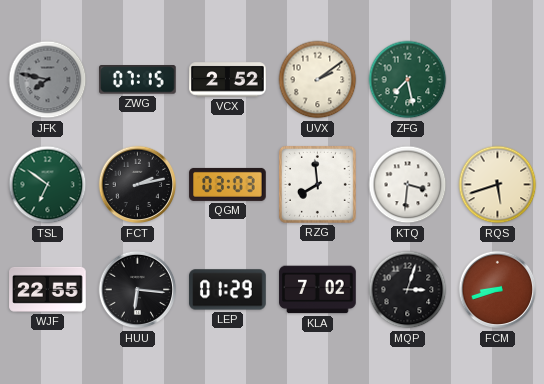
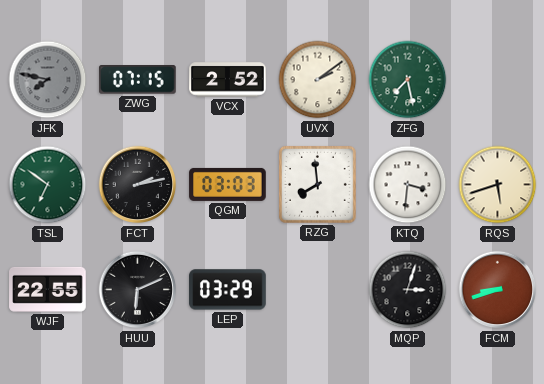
HUU: 6:16 -> 6:11
LEP: 01:29 -> 03:29
KLA: 7:02 -> none
